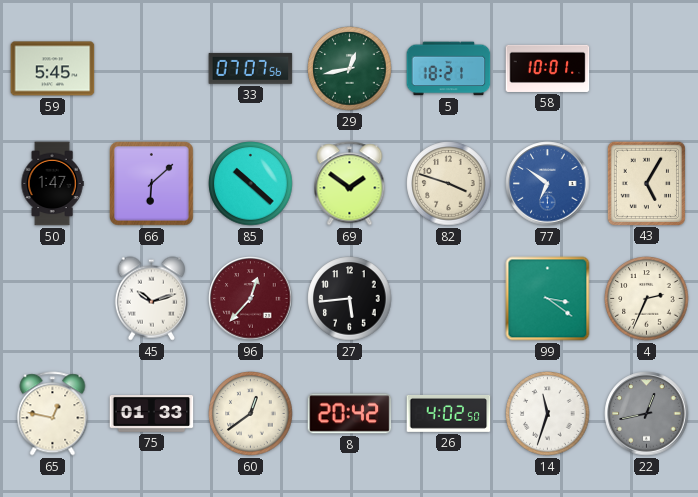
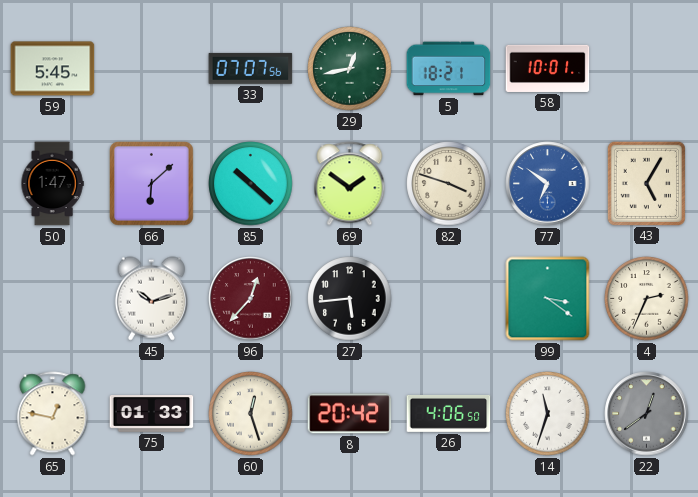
60: 12:39 -> 12:27
26: 4:02 -> 4:06
22: 12:43 -> 12:39
